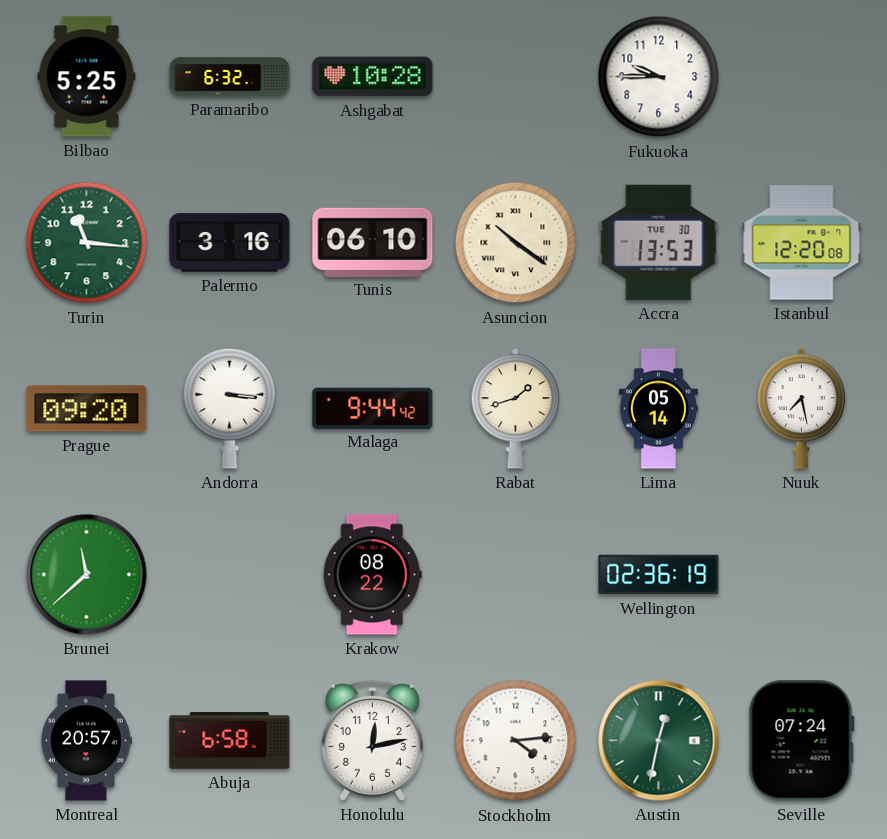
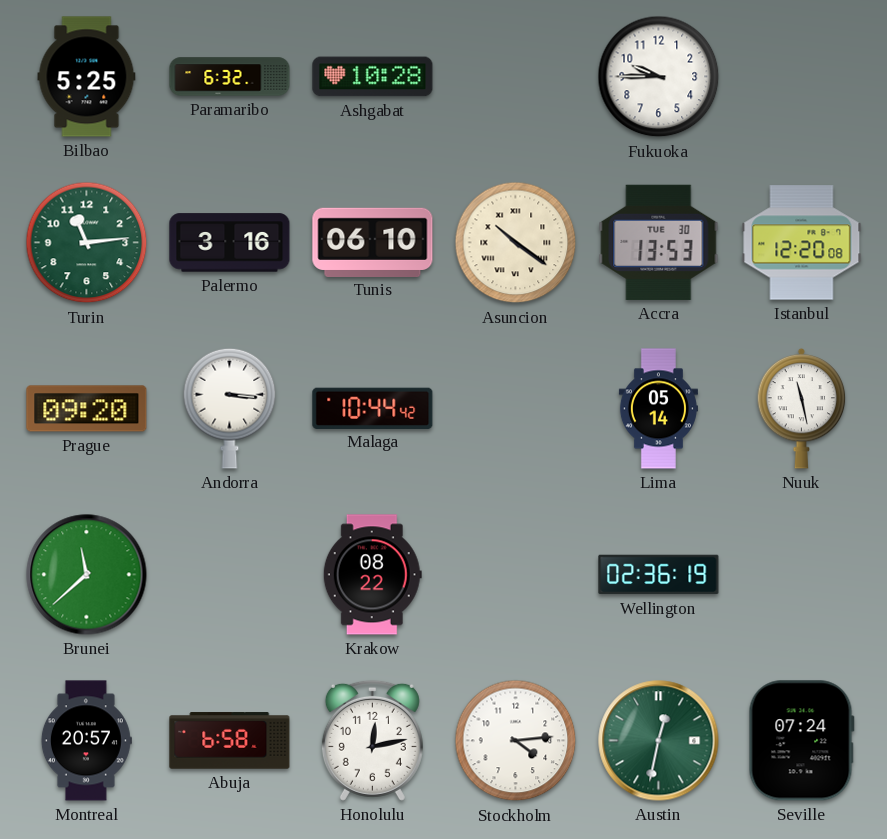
Turin: 11:16 -> 11:14
Malaga: 9:44 -> 10:44
Rabat: 1:42 -> none
Nuuk: 7:28 -> 11:28
